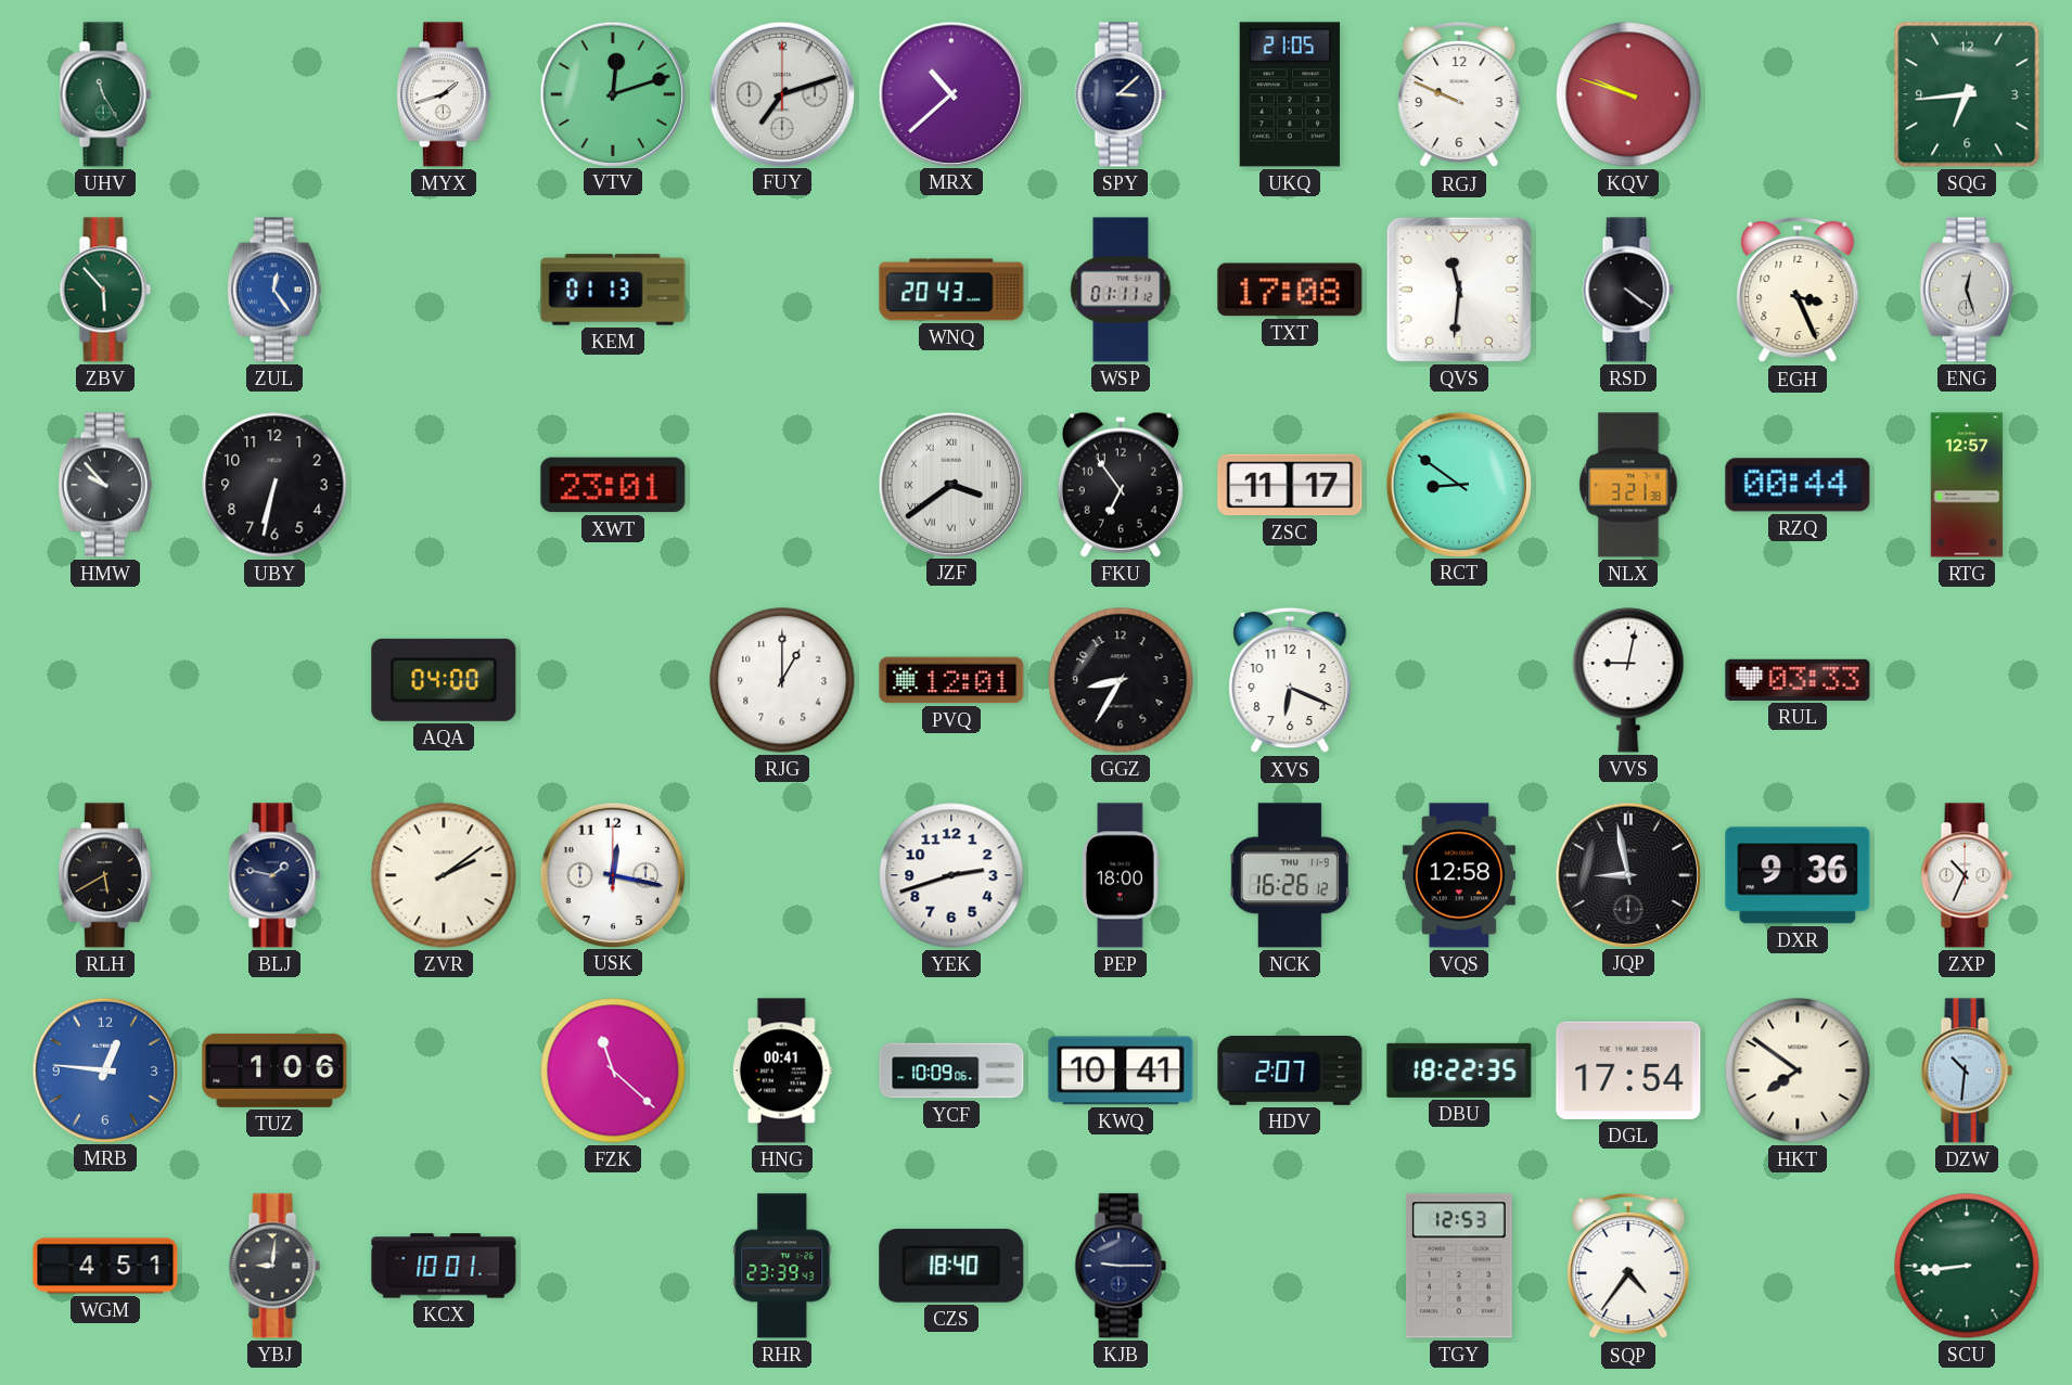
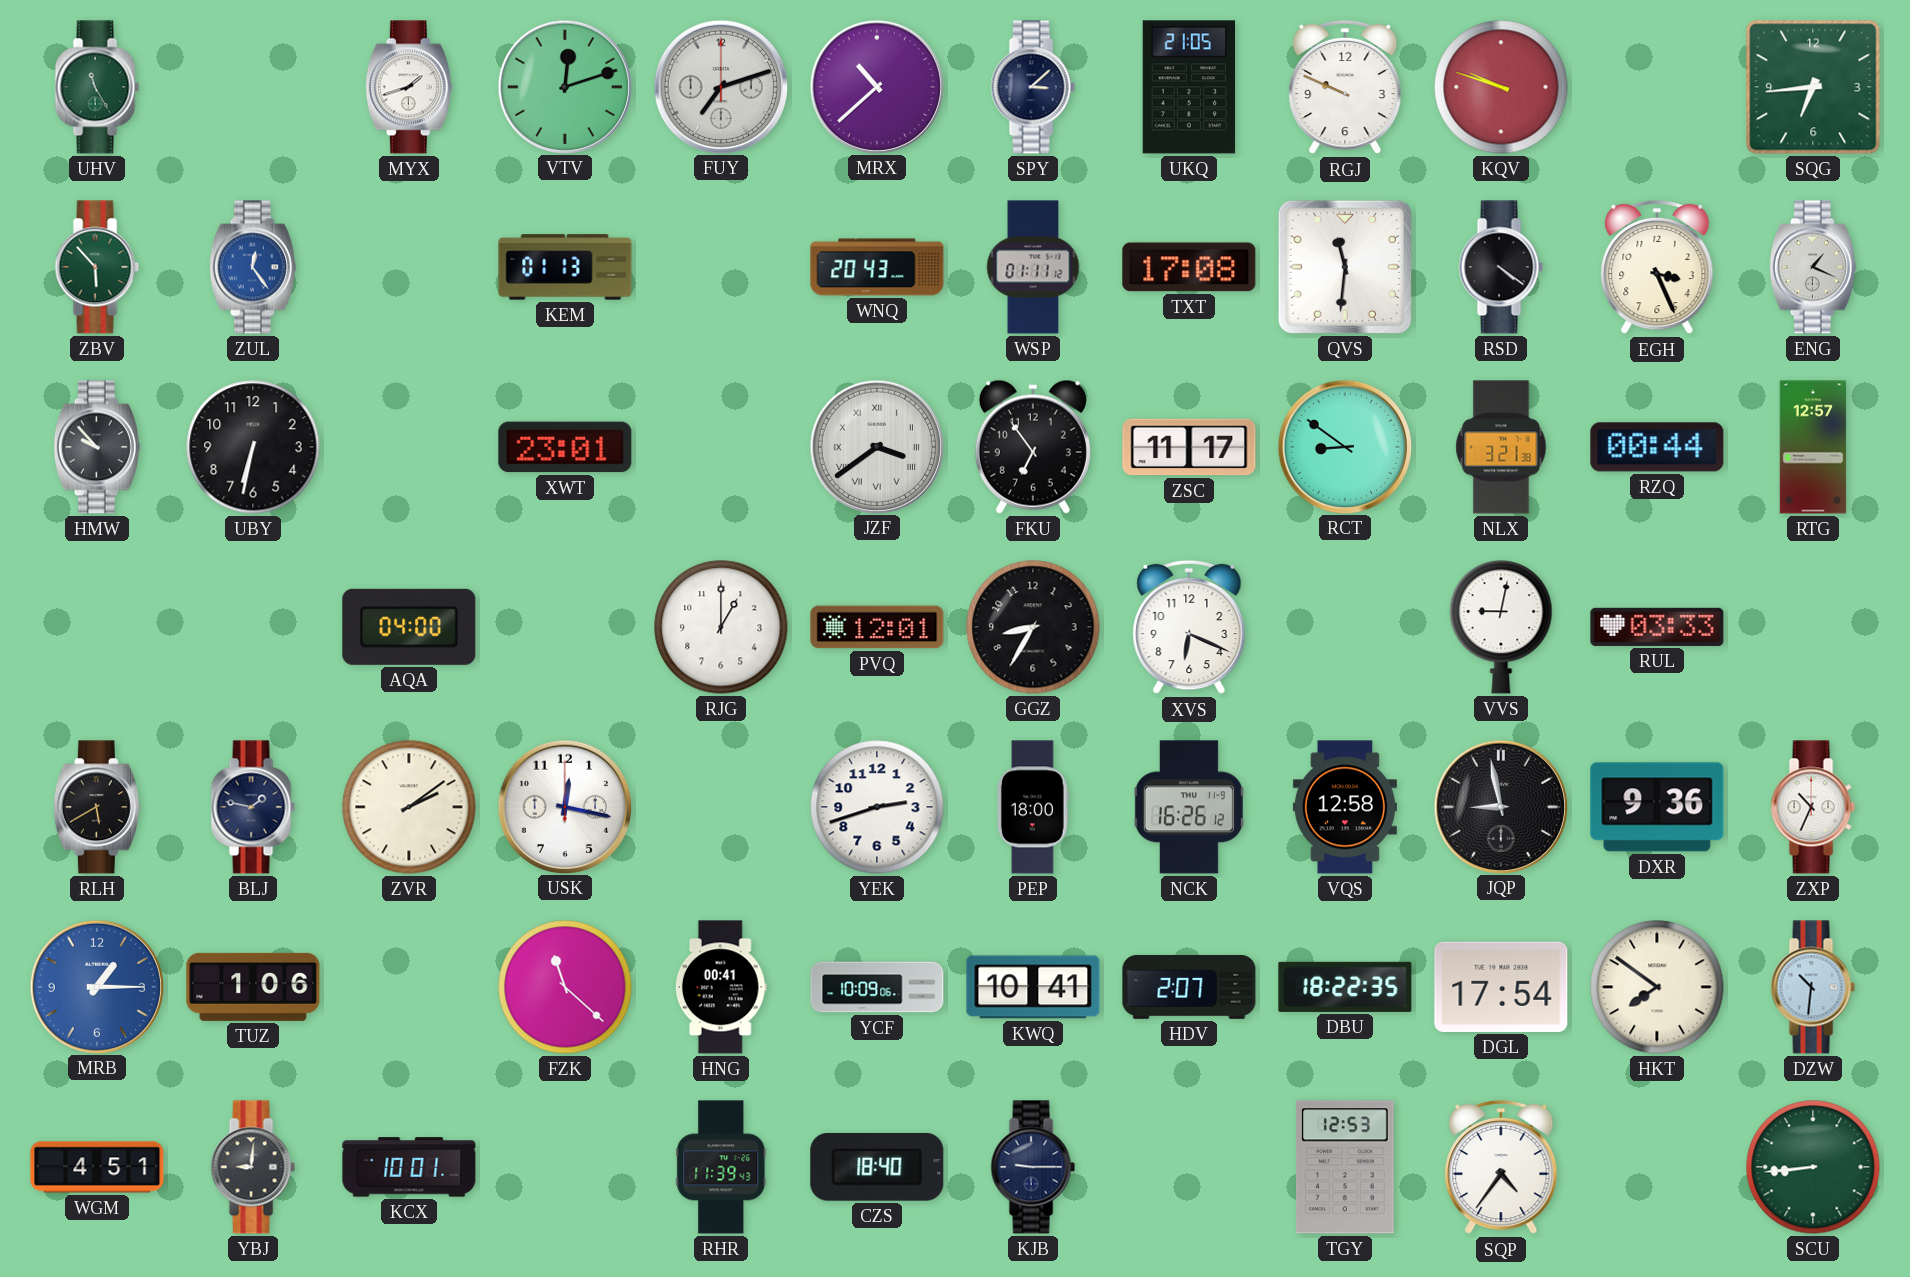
ENG: 12:27 -> 1:19
MRB: 12:46 -> 1:15
RHR: 23:39 -> 11:39
